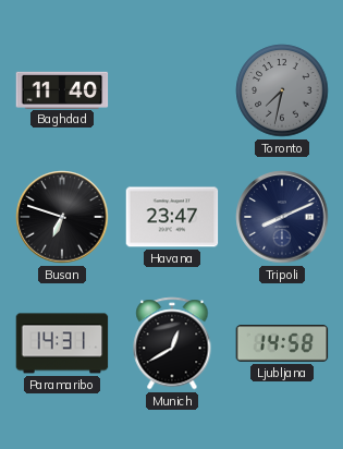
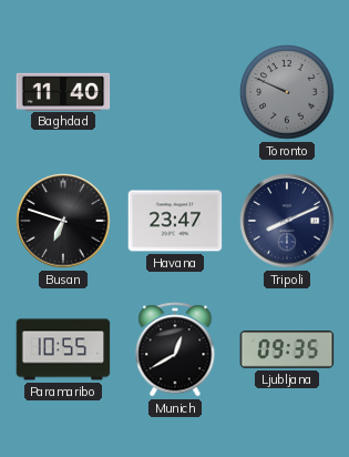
Toronto: 7:32 -> 9:49
Paramaribo: 14:31 -> 10:55
Ljubljana: 14:58 -> 09:35
